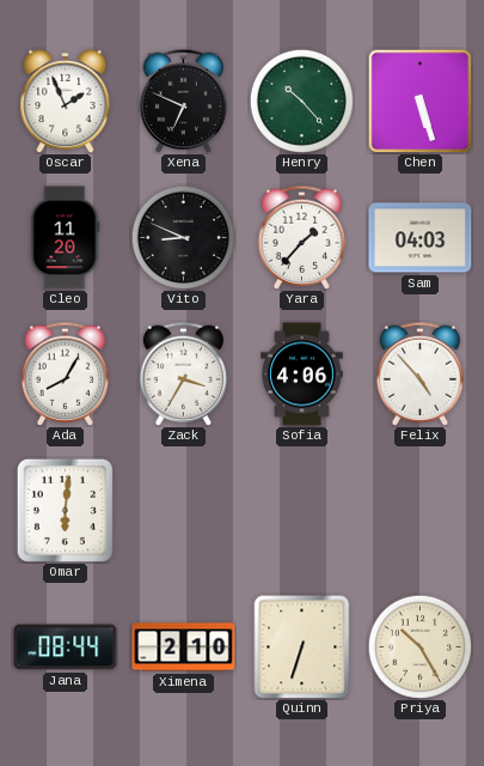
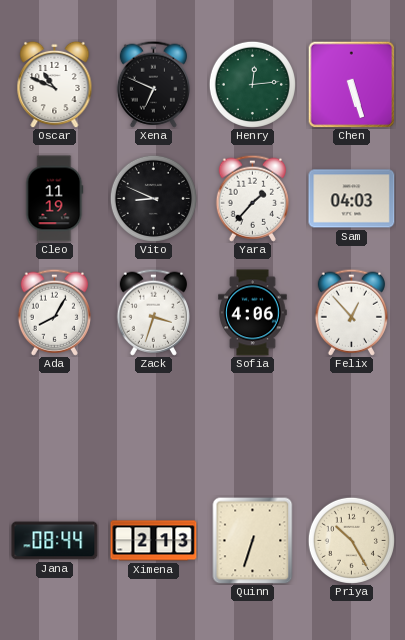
Oscar: 1:56 -> 10:49
Henry: 10:23 -> 12:14
Cleo: 11:20 -> 11:19
Zack: 3:35 -> 3:33
Felix: 4:53 -> 12:53
Omar: 6:01 -> none
Ximena: 2:10 -> 2:13
